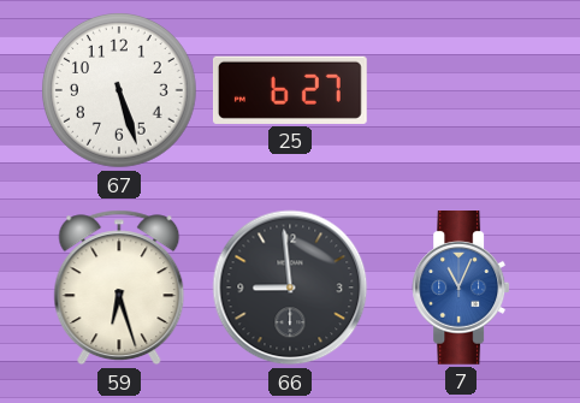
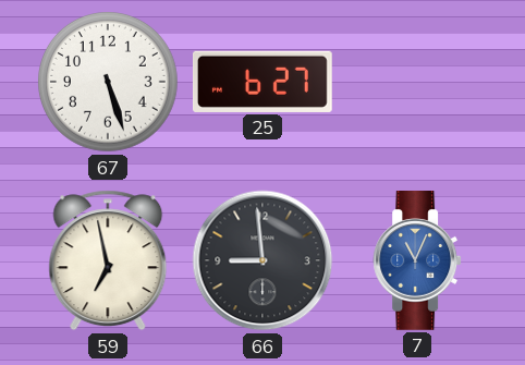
59: 6:27 -> 6:58
